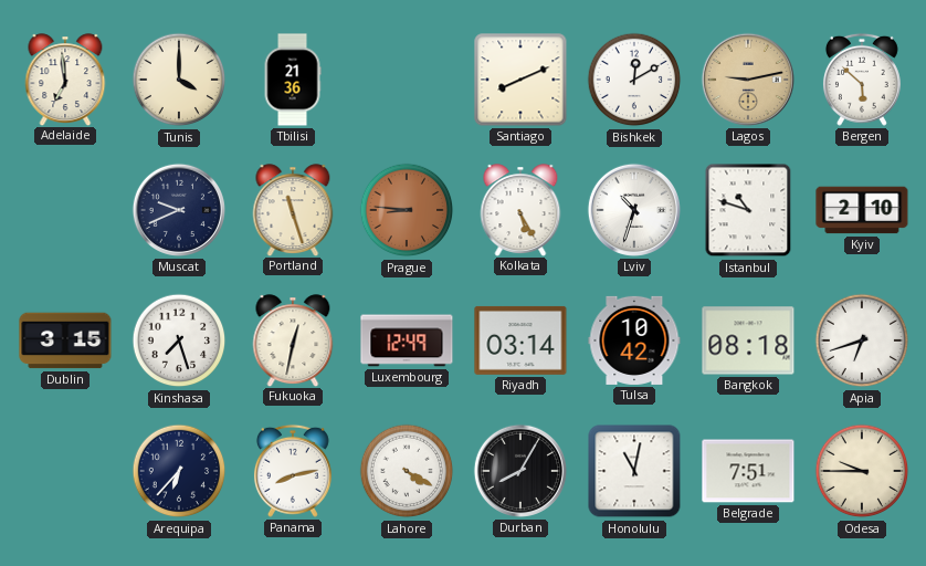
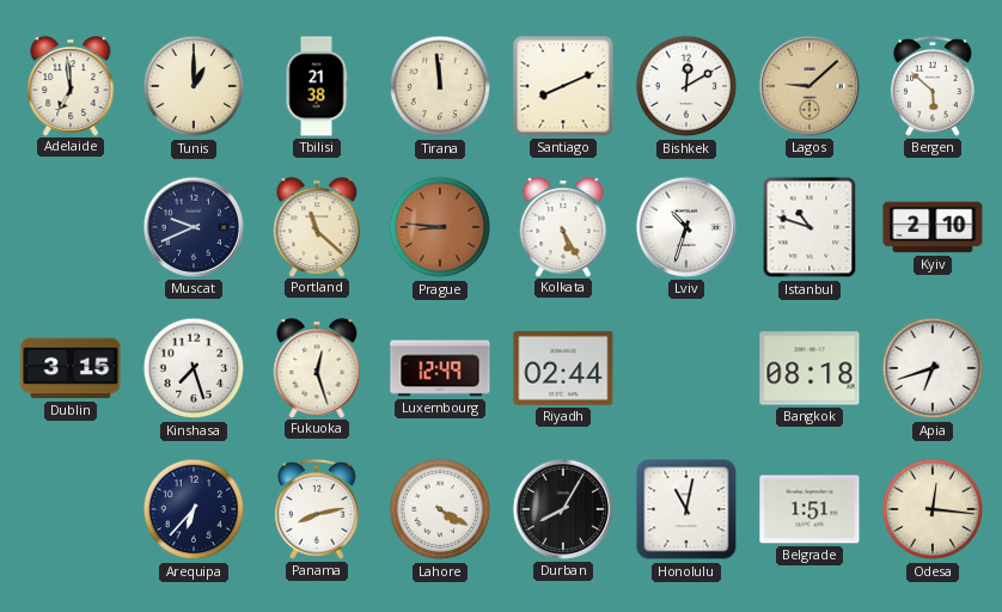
Tunis: 4:00 -> 1:00
Tbilisi: 21:36 -> 21:38
Tirana: none -> 11:59
Lagos: 9:13 -> 9:08
Portland: 11:27 -> 11:22
Fukuoka: 12:32 -> 12:27
Riyadh: 03:14 -> 02:44
Tulsa: 10:42 -> none
Belgrade: 7:51 -> 1:51
Odesa: 9:45 -> 12:16
